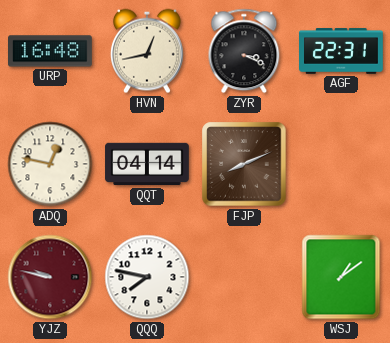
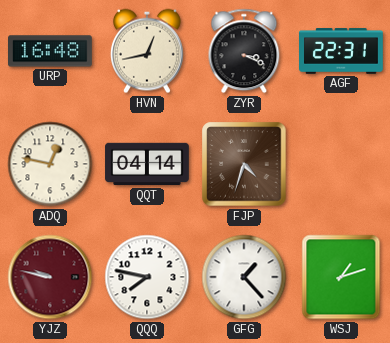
FJP: 8:11 -> 4:33
GFG: none -> 1:23
WSJ: 1:09 -> 1:12
